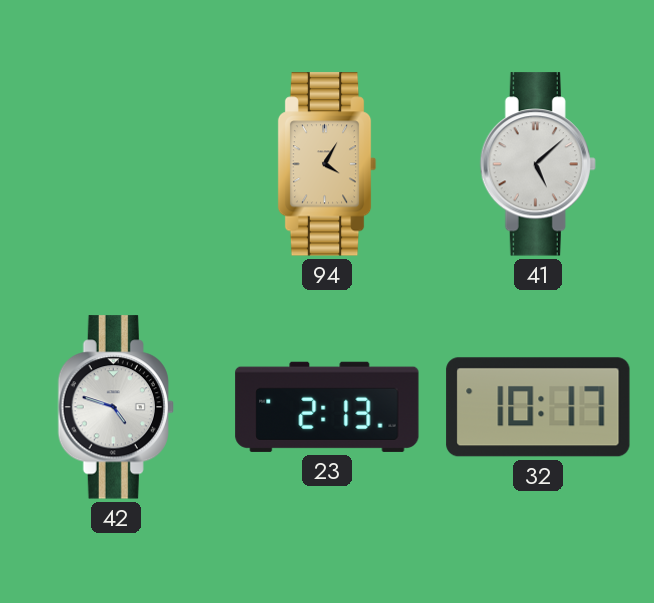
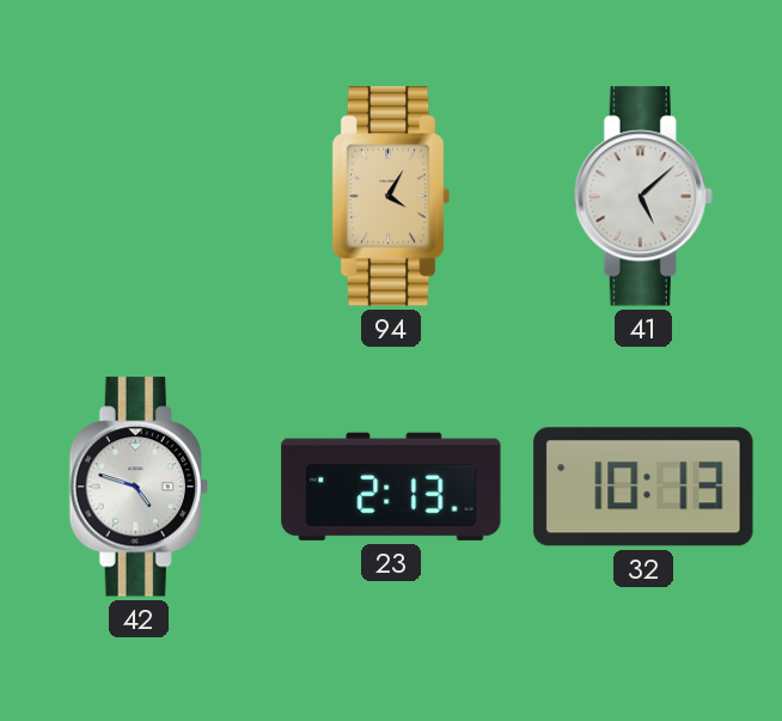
32: 10:17 -> 10:13
